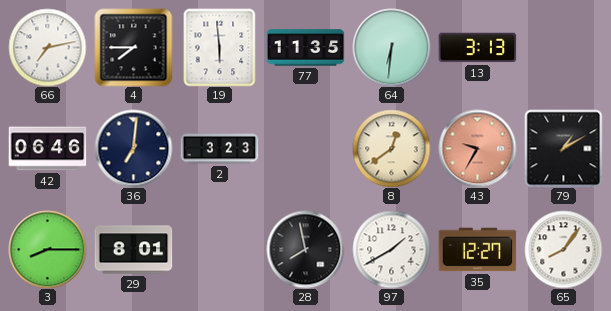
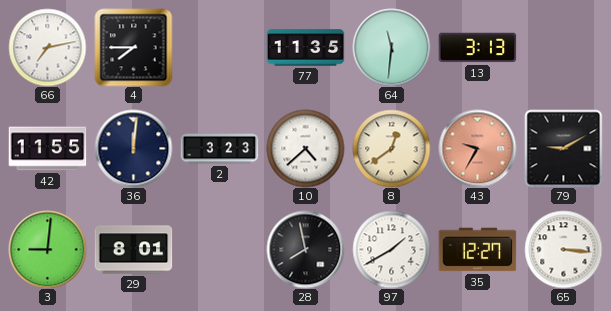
19: 5:59 -> none
64: 6:31 -> 11:31
42: 06:46 -> 11:55
36: 7:01 -> 12:01
10: none -> 4:38
79: 1:10 -> 9:10
3: 8:15 -> 9:01
65: 8:06 -> 3:16
